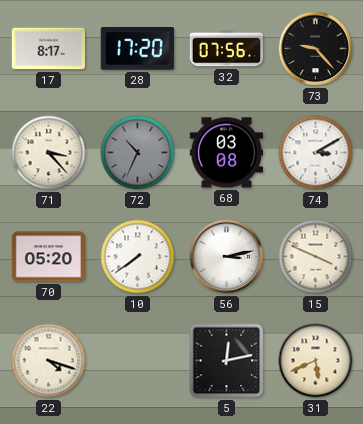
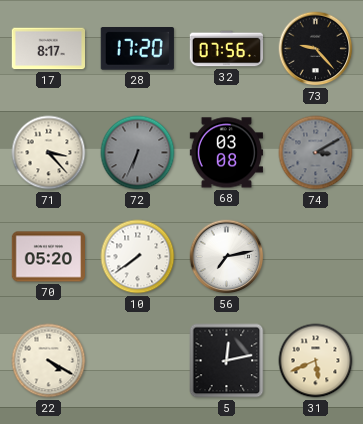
72: 10:34 -> 6:34
74 dial: white -> grey
56: 3:13 -> 7:13
15: 3:49 -> none
22: 4:18 -> 4:20
